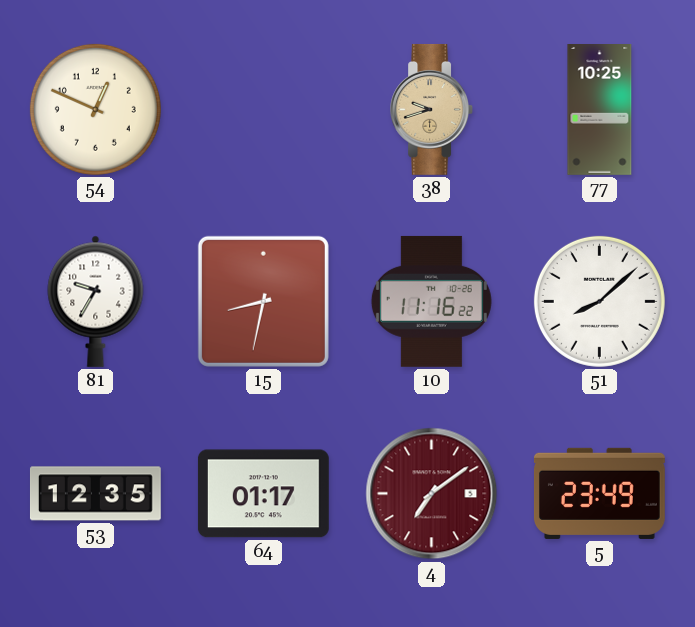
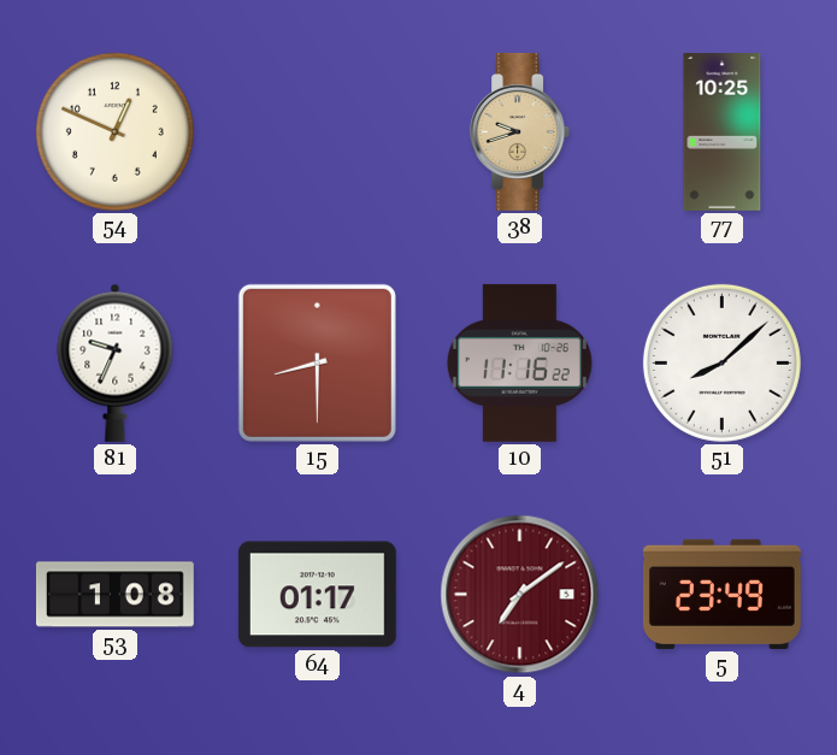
81: 9:35 -> 9:34
15: 8:32 -> 8:30
53: 12:35 -> 1:08
